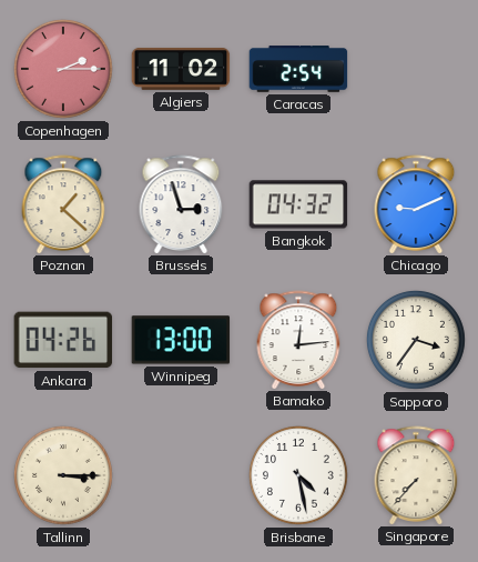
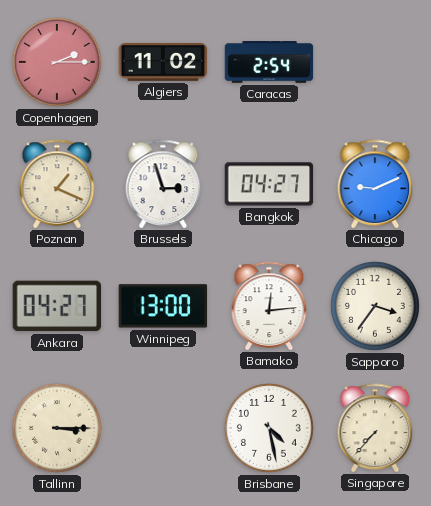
Poznan: 1:22 -> 1:19
Bangkok: 04:32 -> 04:27
Ankara: 04:26 -> 04:27
